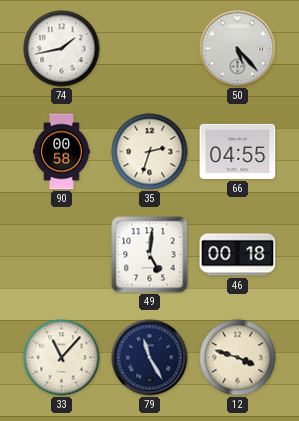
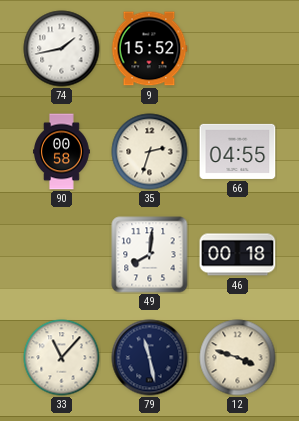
9: none -> 15:52
50: 5:23 -> none
49: 5:01 -> 8:01
79: 11:25 -> 11:28
